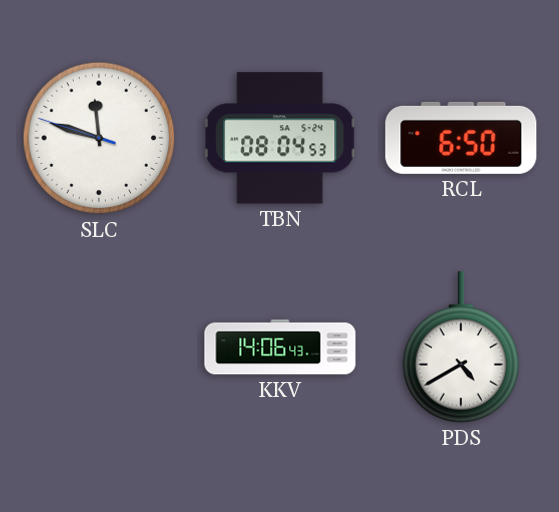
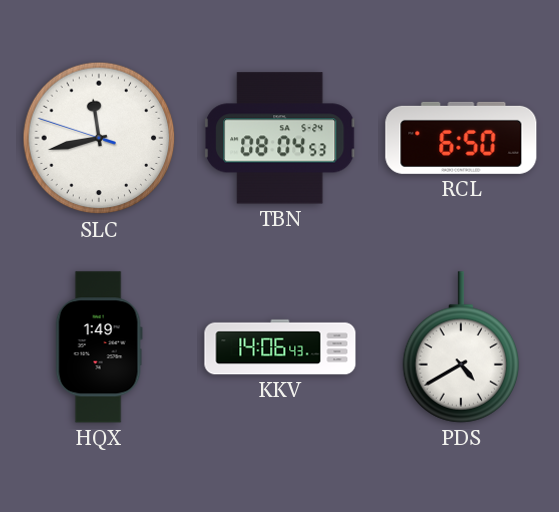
SLC: 11:47 -> 11:42
HQX: none -> 1:49
